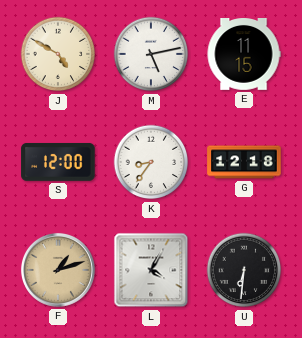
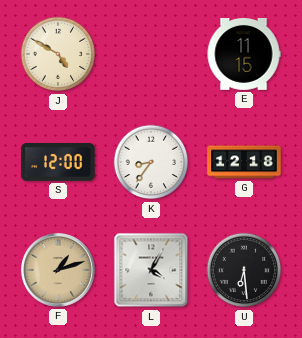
M: 5:13 -> none
U: 6:31 -> 6:29
